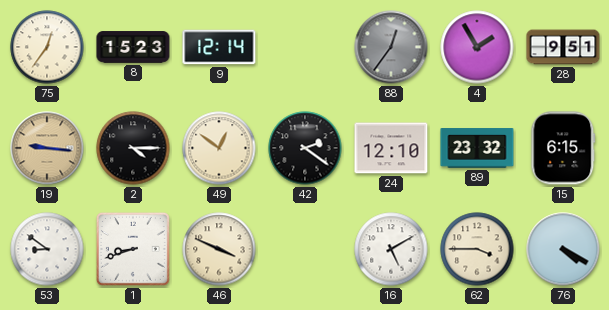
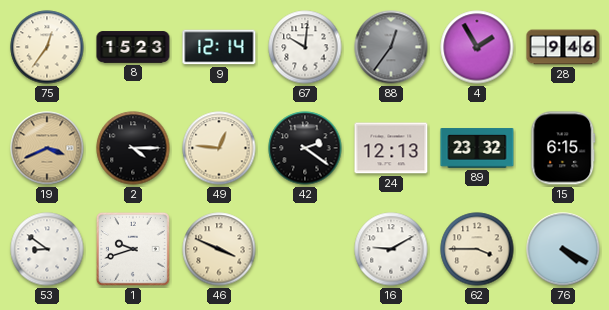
67: none -> 10:01
28: 9:51 -> 9:46
19: 9:16 -> 3:41
49: 12:51 -> 12:46
24: 12:10 -> 12:13
1: 8:42 -> 9:42
16: 5:10 -> 9:10
